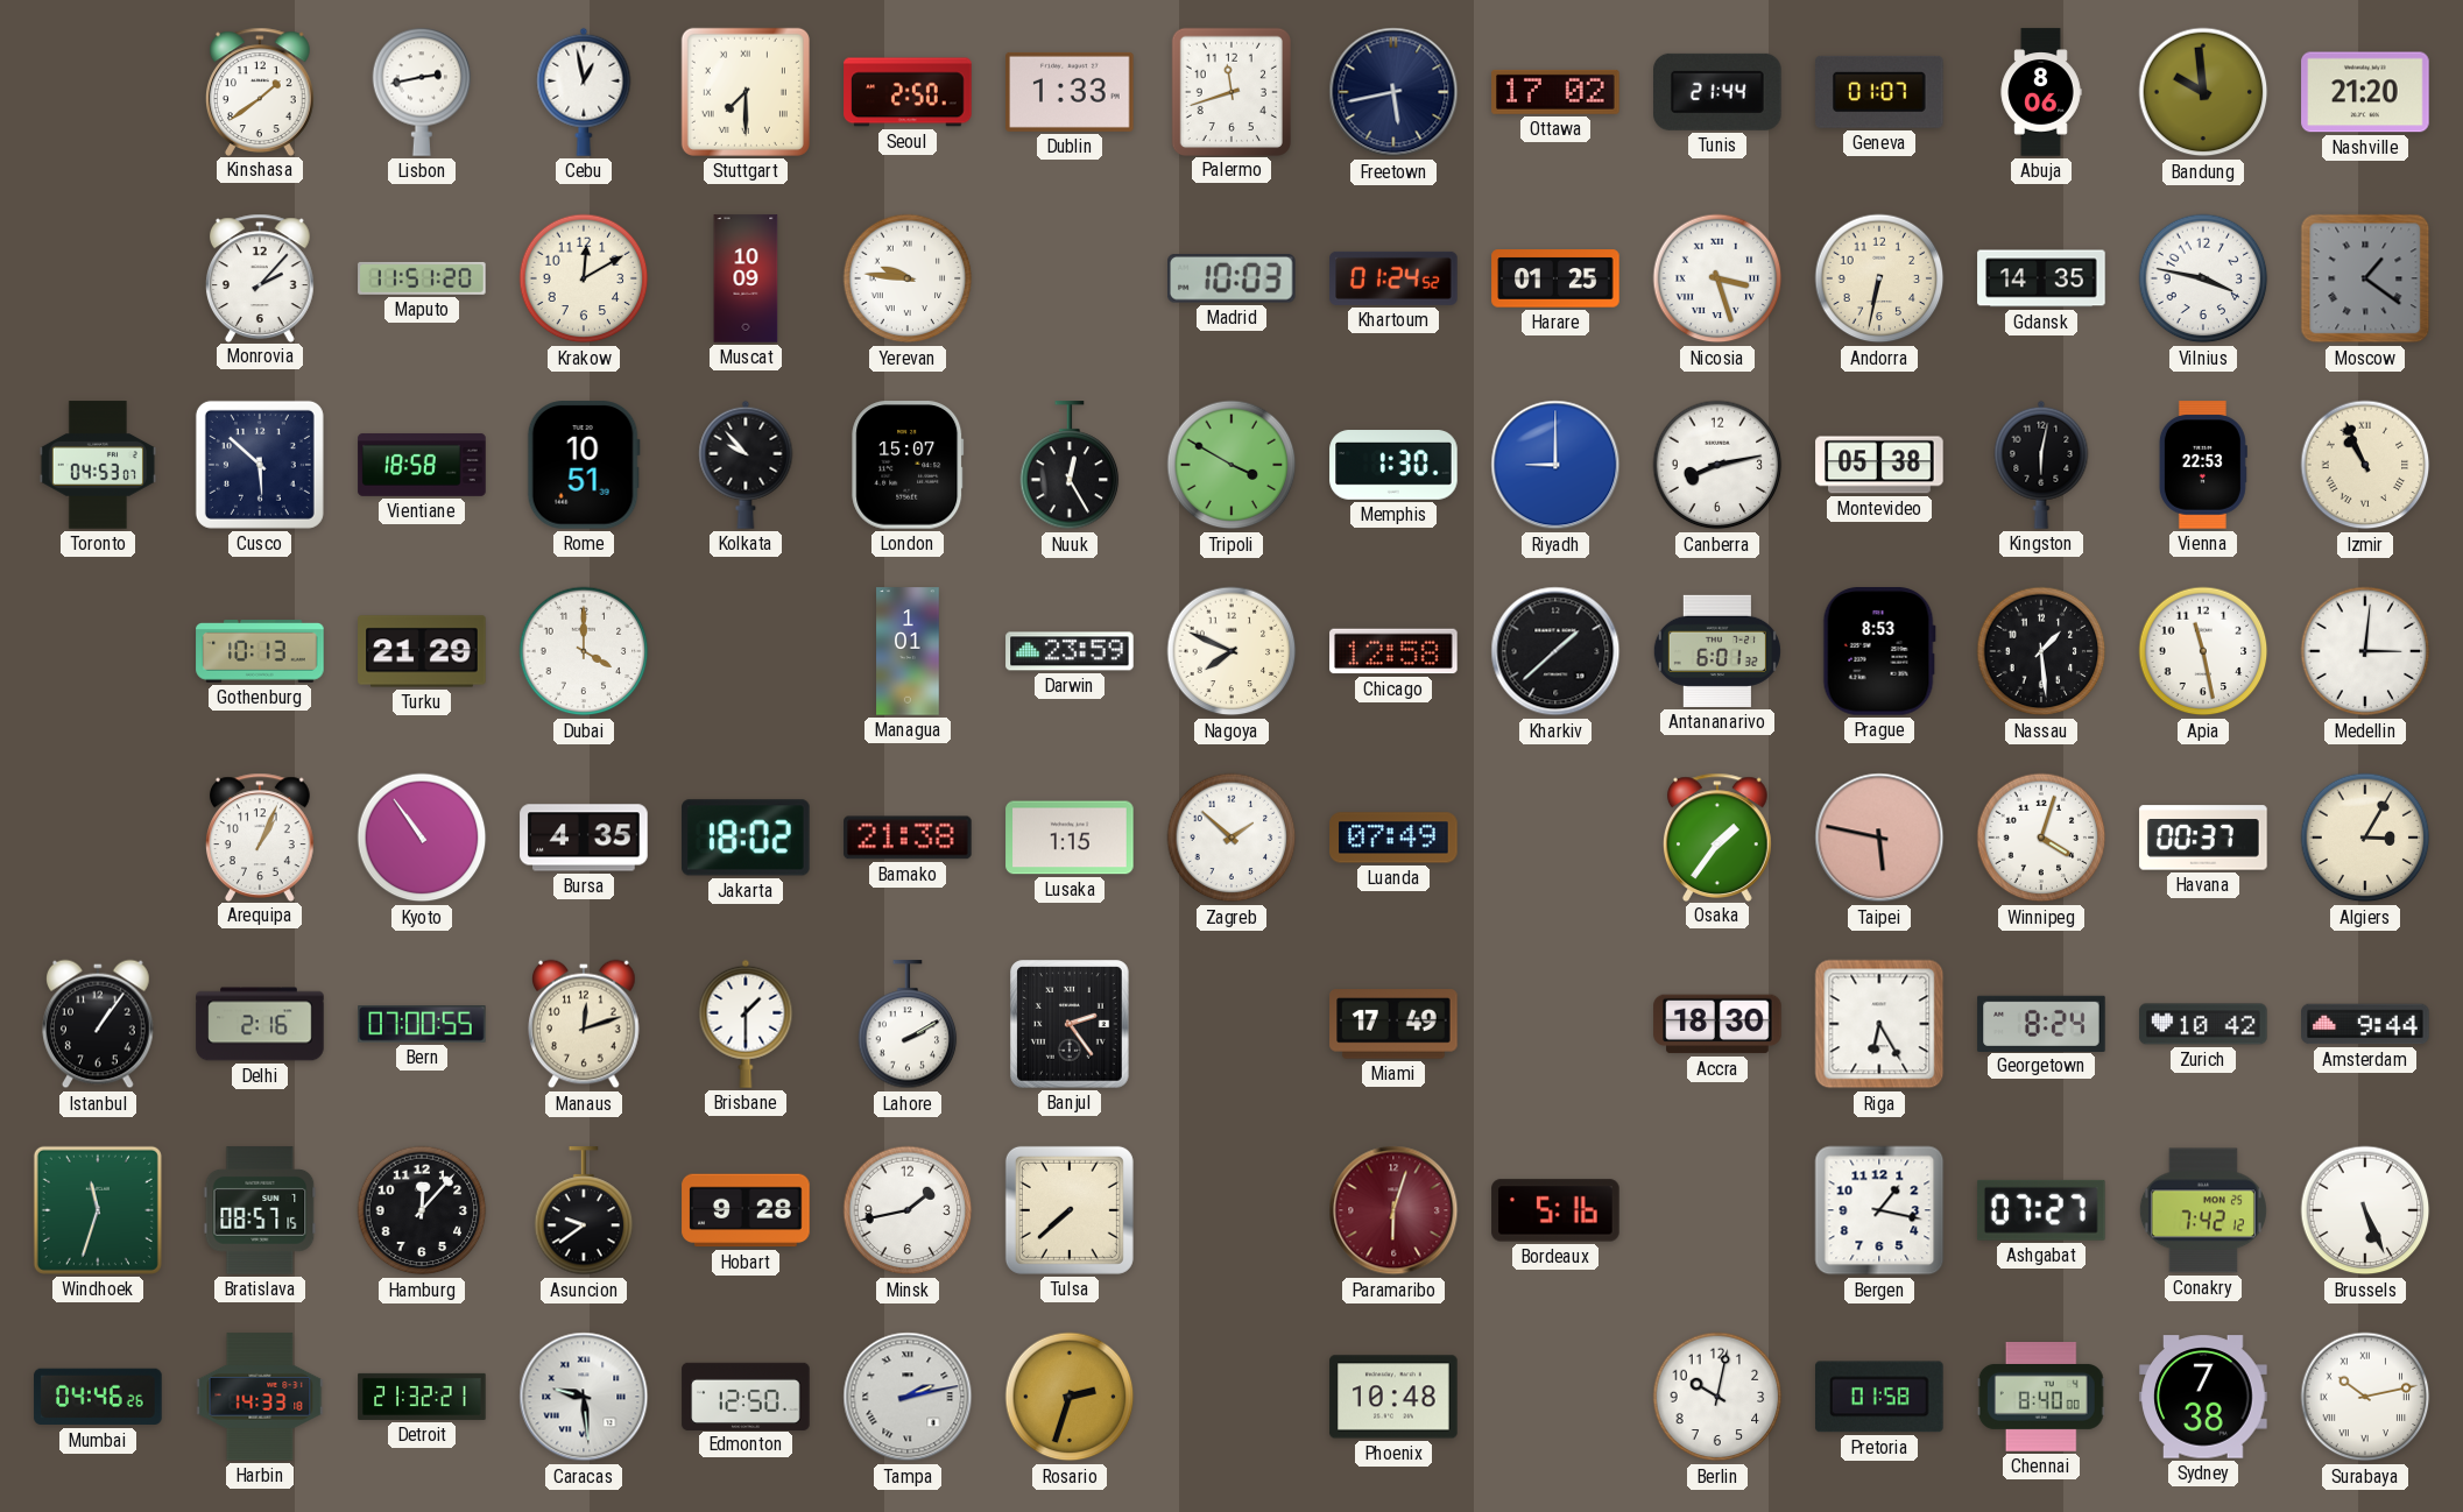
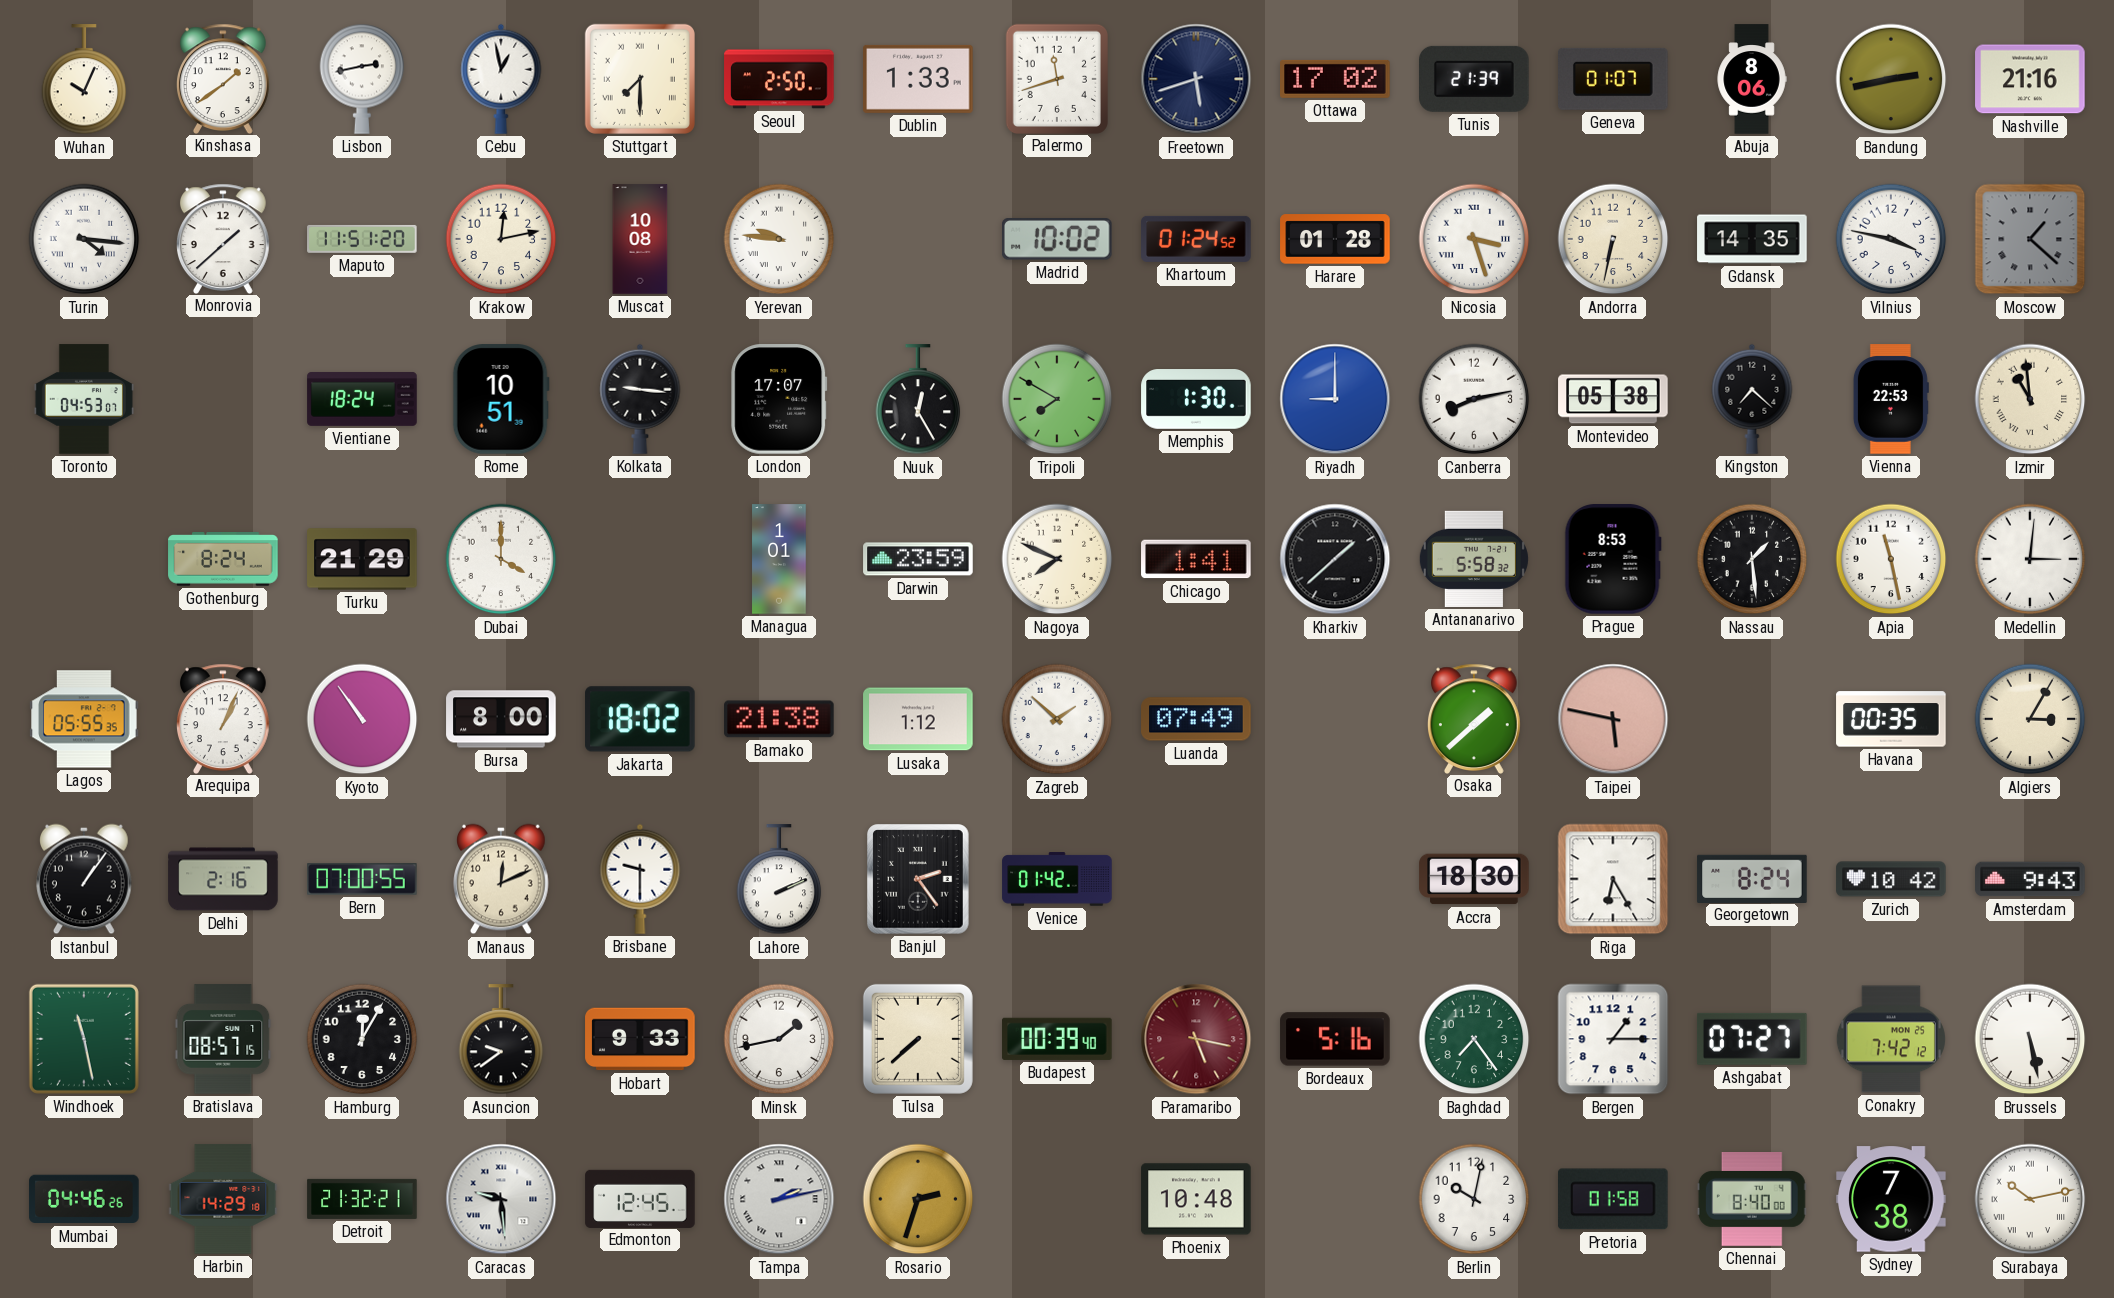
Wuhan: none -> 10:04
Freetown: 5:43 -> 5:42
Tunis: 21:44 -> 21:39
Bandung: 9:59 -> 2:43
Nashville: 21:20 -> 21:16
Turin: none -> 4:16
Monrovia: 2:07 -> 1:38
Krakow: 12:10 -> 12:13
Muscat: 10:09 -> 10:08
Madrid: 10:03 -> 10:02
Harare: 01:25 -> 01:28
Moscow: 1:21 -> 1:22
Cusco: 5:52 -> none
Vientiane: 18:58 -> 18:24
Kolkata: 9:53 -> 9:16
London: 15:07 -> 17:07
Tripoli: 3:50 -> 7:50
Kingston: 6:02 -> 7:22
Izmir: 10:56 -> 10:59
Gothenburg: 10:13 -> 8:24
Chicago: 12:58 -> 1:41
Antananarivo: 6:01 -> 5:58
Lagos: none -> 05:55
Bursa: 4:35 -> 8:00
Lusaka: 1:15 -> 1:12
Osaka: 1:36 -> 1:38
Winnipeg: 4:03 -> none
Havana: 00:37 -> 00:35
Manaus: 12:12 -> 12:11
Brisbane: 1:30 -> 9:30
Lahore: 2:10 -> 2:11
Venice: none -> 01:42
Miami: 17:49 -> none
Amsterdam: 9:44 -> 9:43
Windhoek: 11:33 -> 11:28
Hamburg: 12:07 -> 12:05
Hobart: 9:28 -> 9:33
Budapest: none -> 00:39
Paramaribo: 6:03 -> 5:17
Baghdad: none -> 7:24
Bergen: 1:17 -> 1:15
Brussels: 5:26 -> 5:28
Harbin: 14:33 -> 14:29
Edmonton: 12:50 -> 12:45
